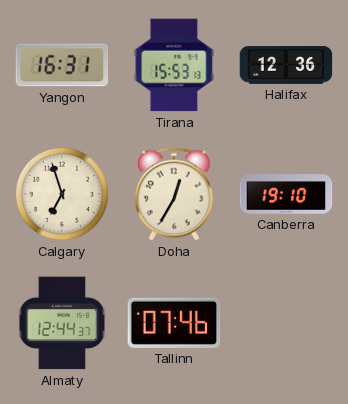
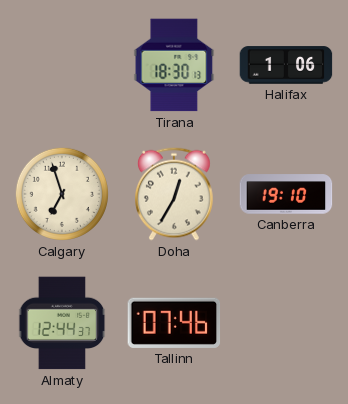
Yangon: 16:31 -> none
Tirana: 15:53 -> 18:30
Halifax: 12:36 -> 1:06
